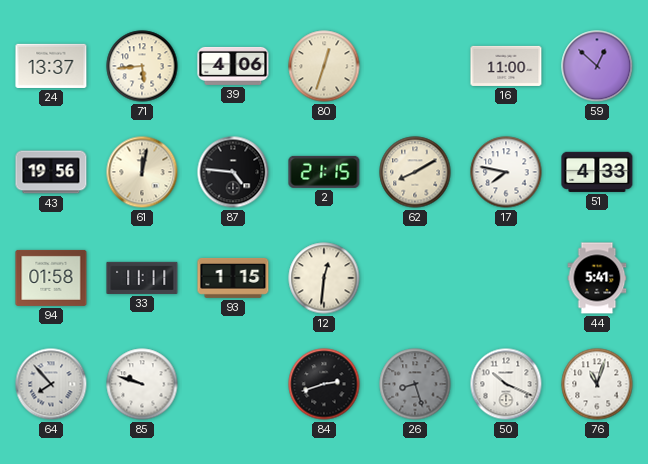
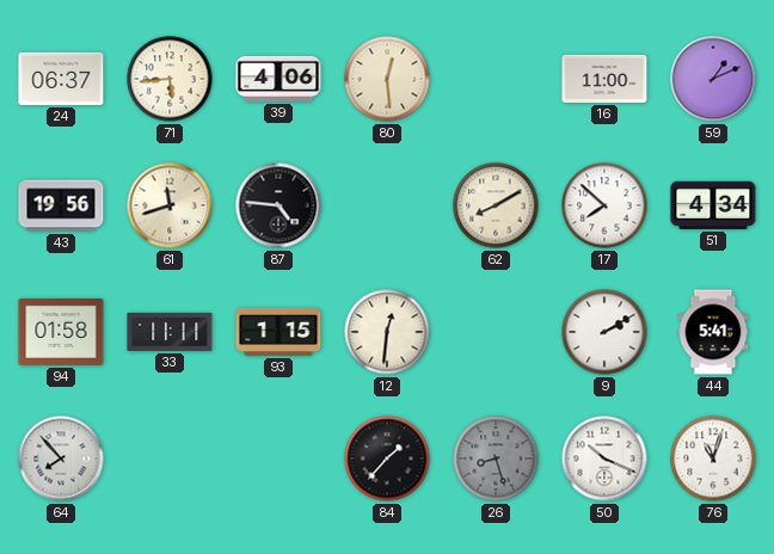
24: 13:37 -> 06:37
80: 12:33 -> 12:29
59: 12:52 -> 1:11
61: 12:02 -> 11:42
2: 21:15 -> none
17: 7:47 -> 7:52
51: 4:33 -> 4:34
9: none -> 2:10
85: 9:48 -> none
84: 2:42 -> 1:37
